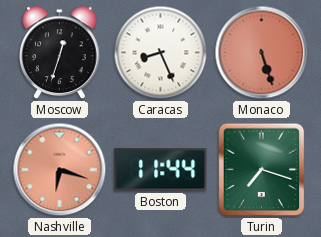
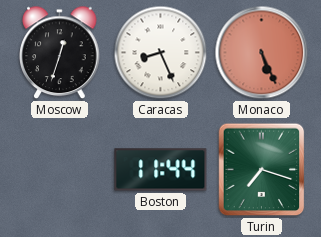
Monaco: 5:27 -> 5:26
Nashville: 6:18 -> none
